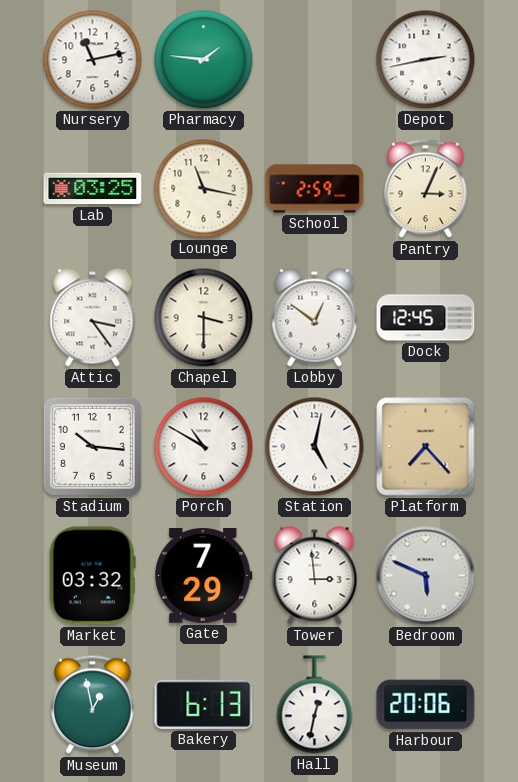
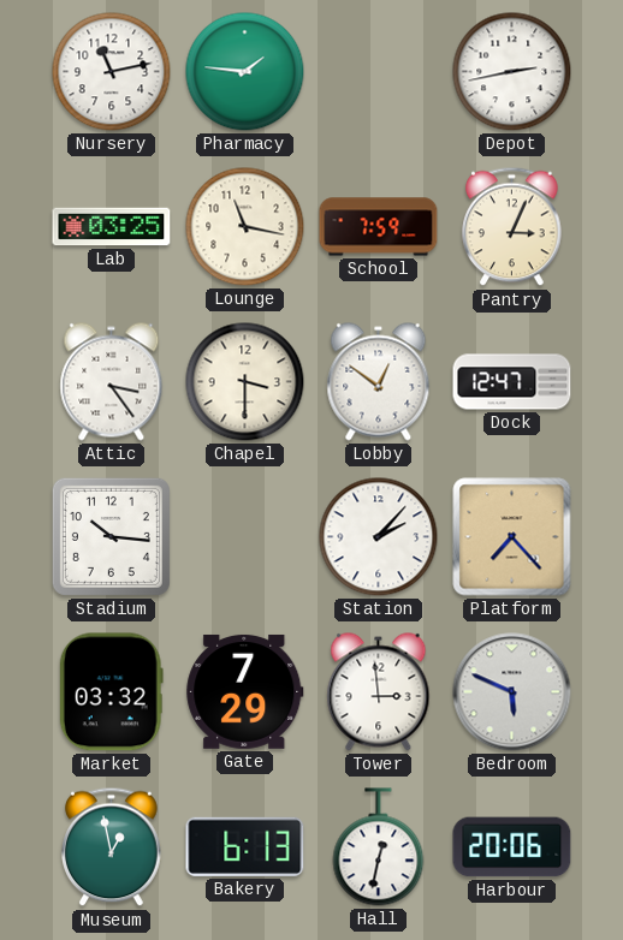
School: 2:59 -> 7:59
Dock: 12:45 -> 12:47
Porch: 10:50 -> none
Station: 5:02 -> 2:07
